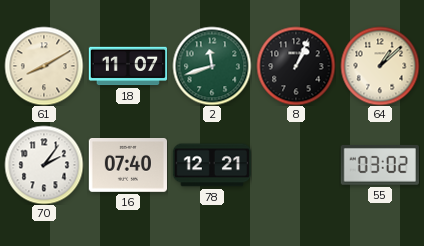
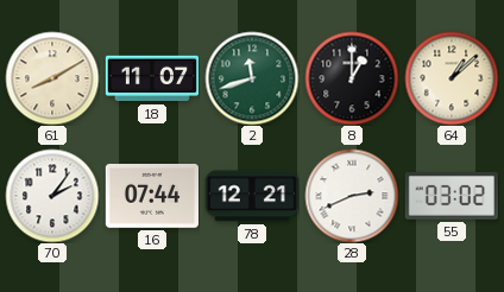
8: 1:04 -> 1:00
16: 07:40 -> 07:44
28: none -> 2:41
